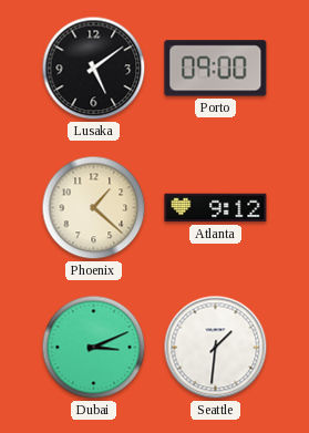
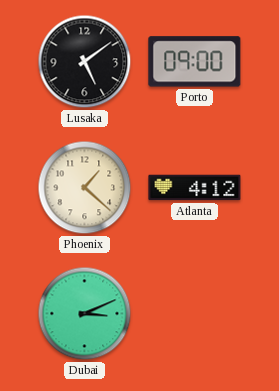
Atlanta: 9:12 -> 4:12
Seattle: 1:31 -> none
